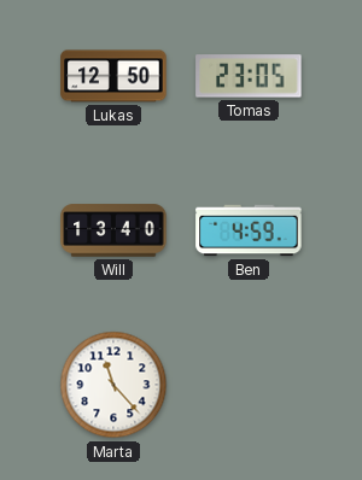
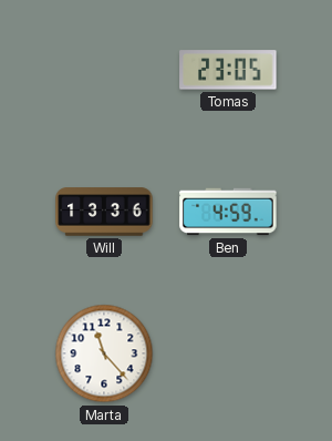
Lukas: 12:50 -> none
Will: 13:40 -> 13:36
